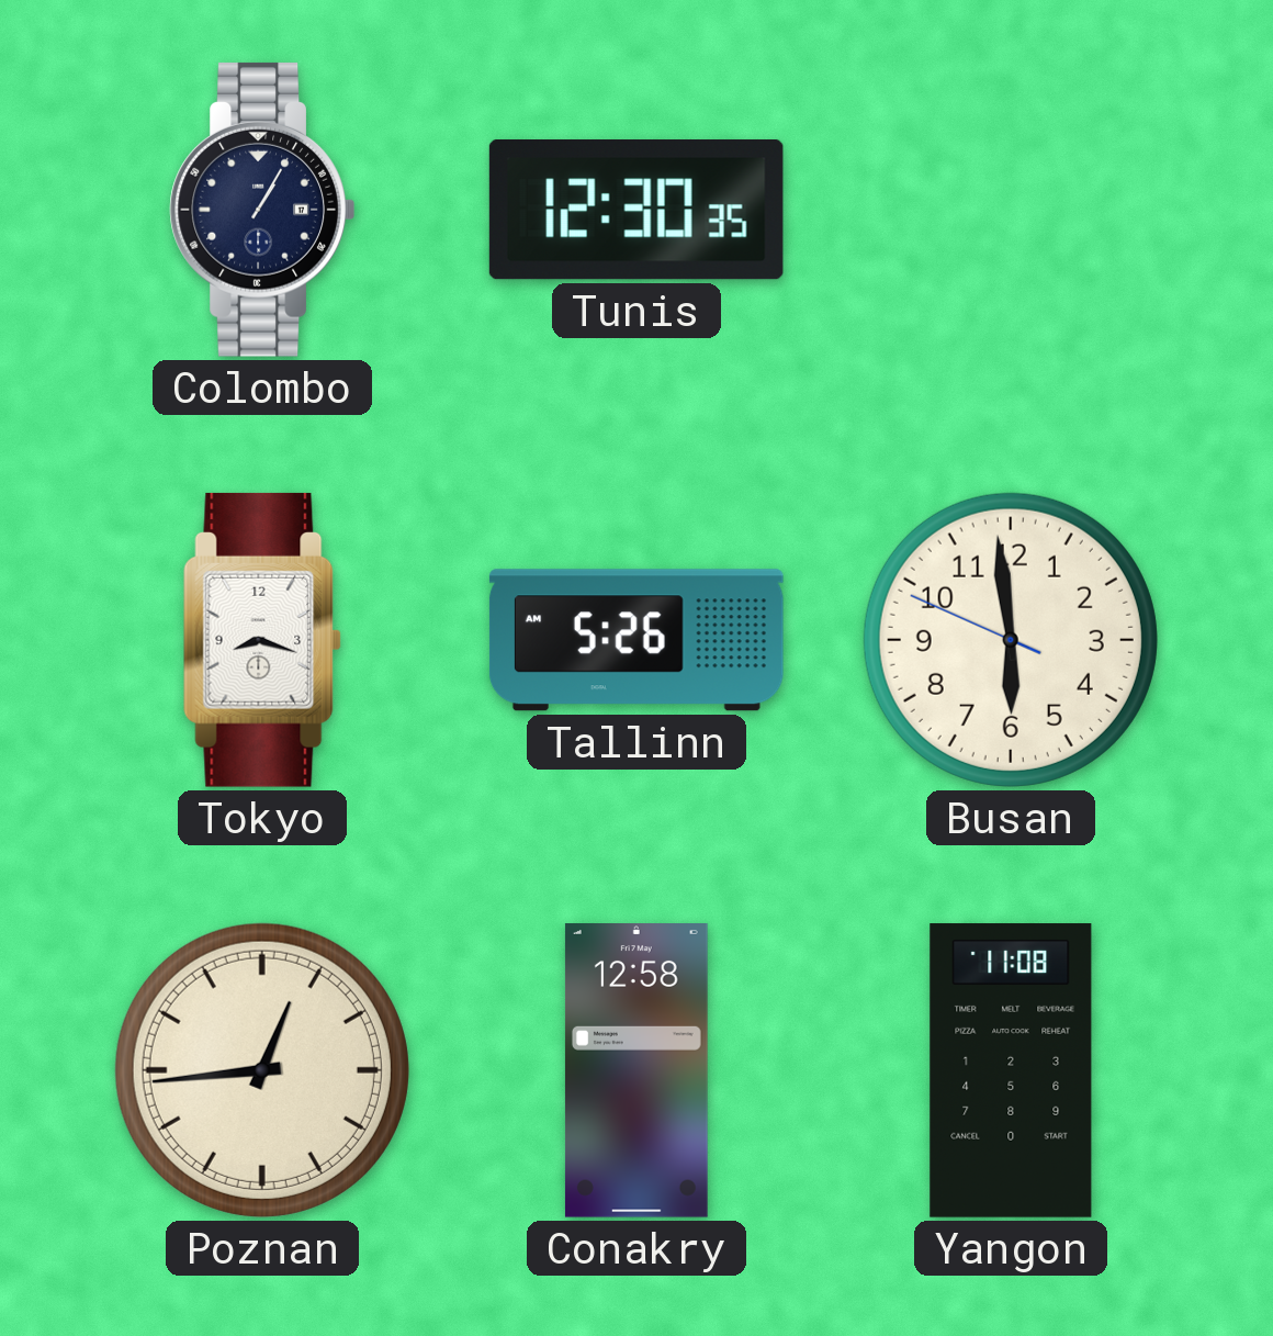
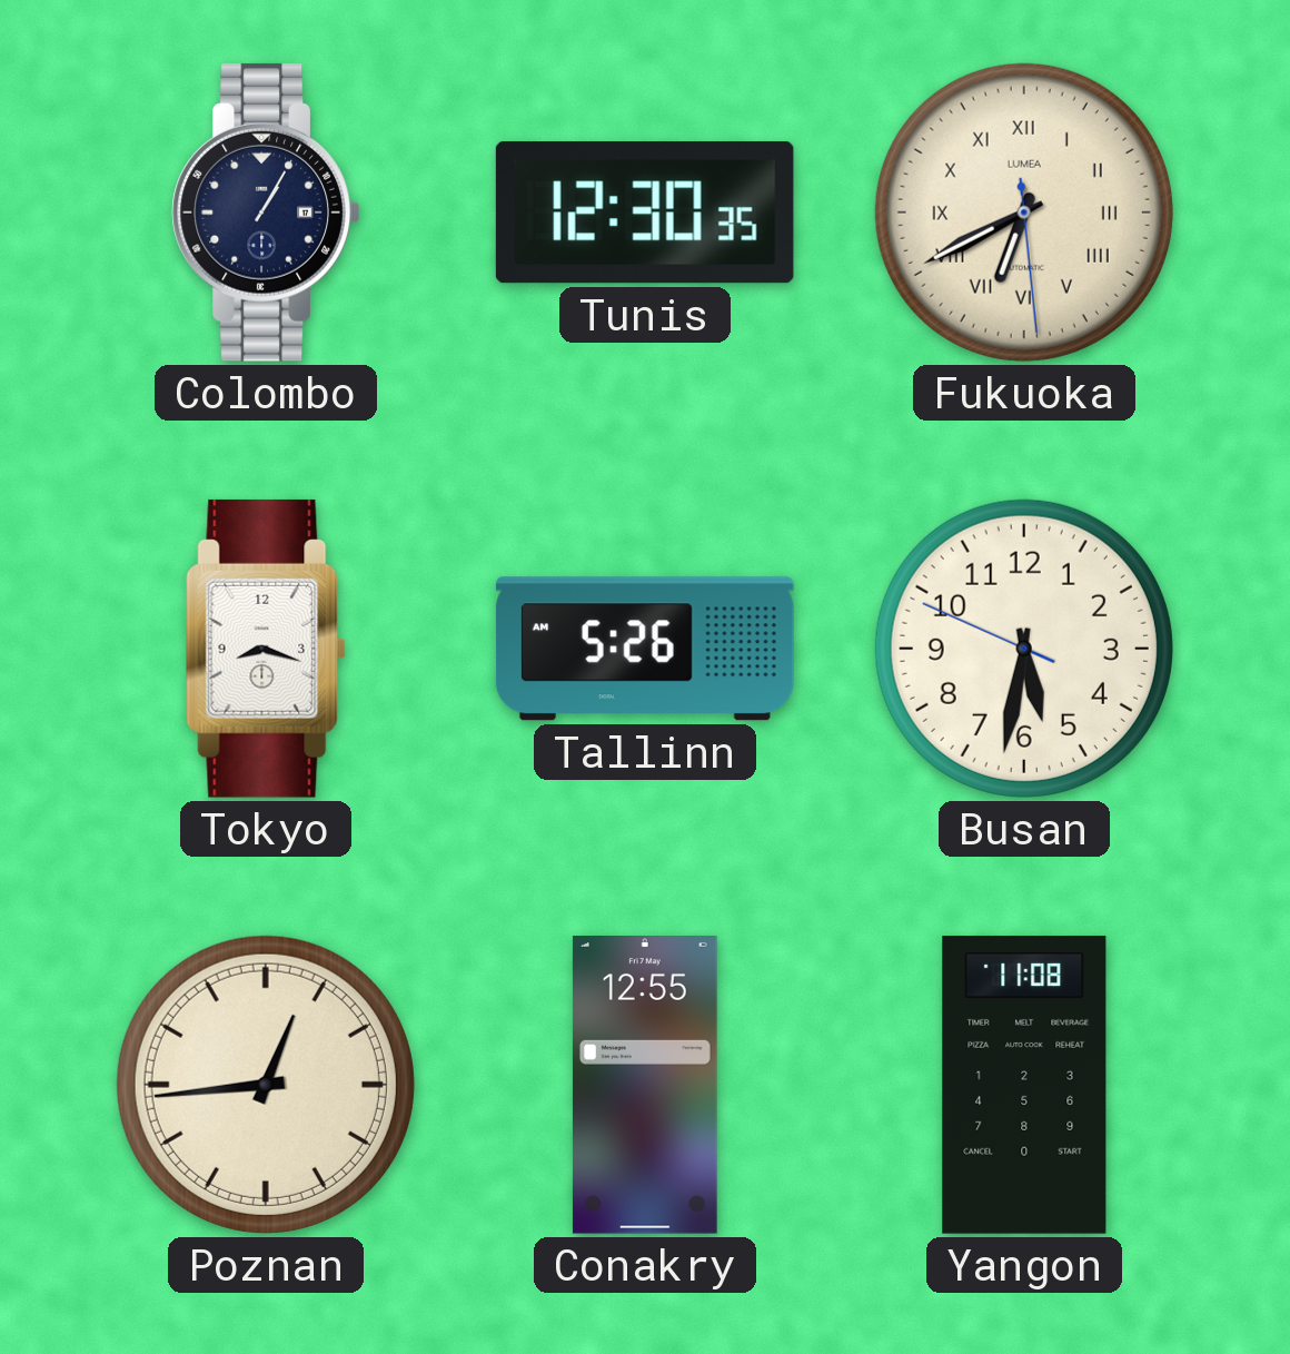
Fukuoka: none -> 6:40
Busan: 5:58 -> 5:31
Conakry: 12:58 -> 12:55
